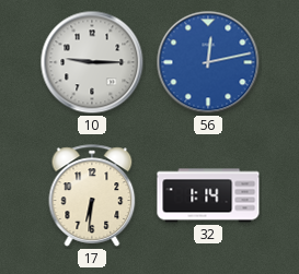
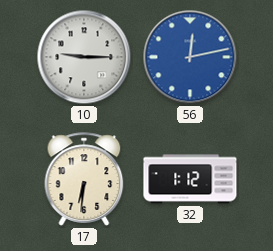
32: 1:14 -> 1:12
